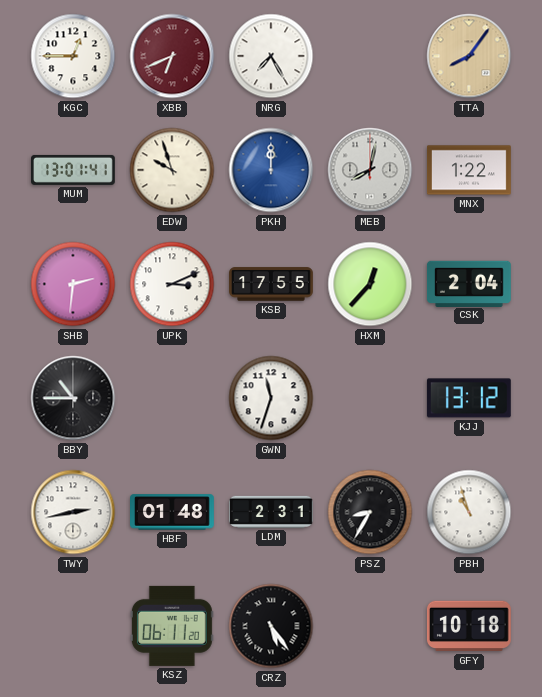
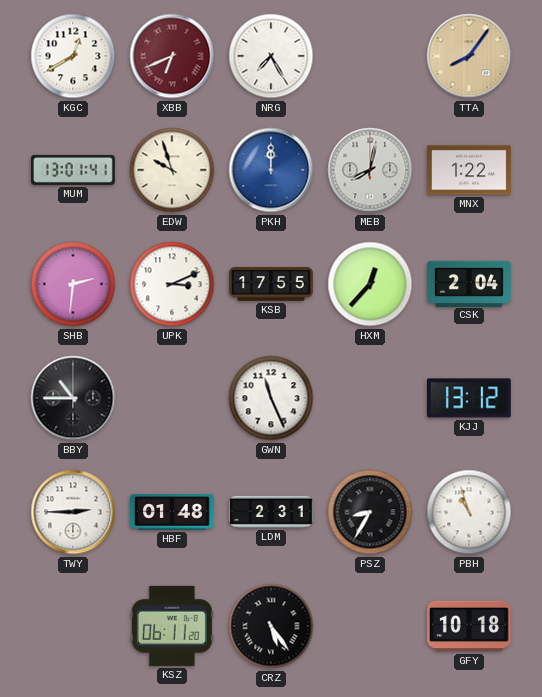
KGC: 12:45 -> 12:40
GWN: 11:33 -> 11:26
TWY: 2:43 -> 2:45
